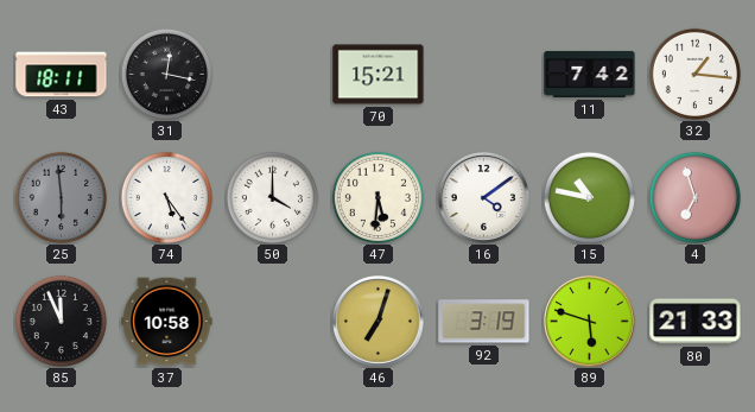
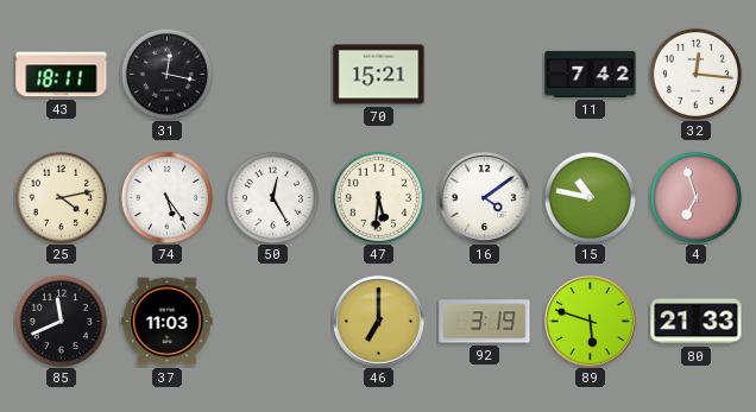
32: 1:16 -> 12:16
25: 5:59 -> 4:13
25 dial: grey -> cream
50: 4:00 -> 12:25
85: 11:56 -> 11:41
37: 10:58 -> 11:03
46: 7:03 -> 7:00
